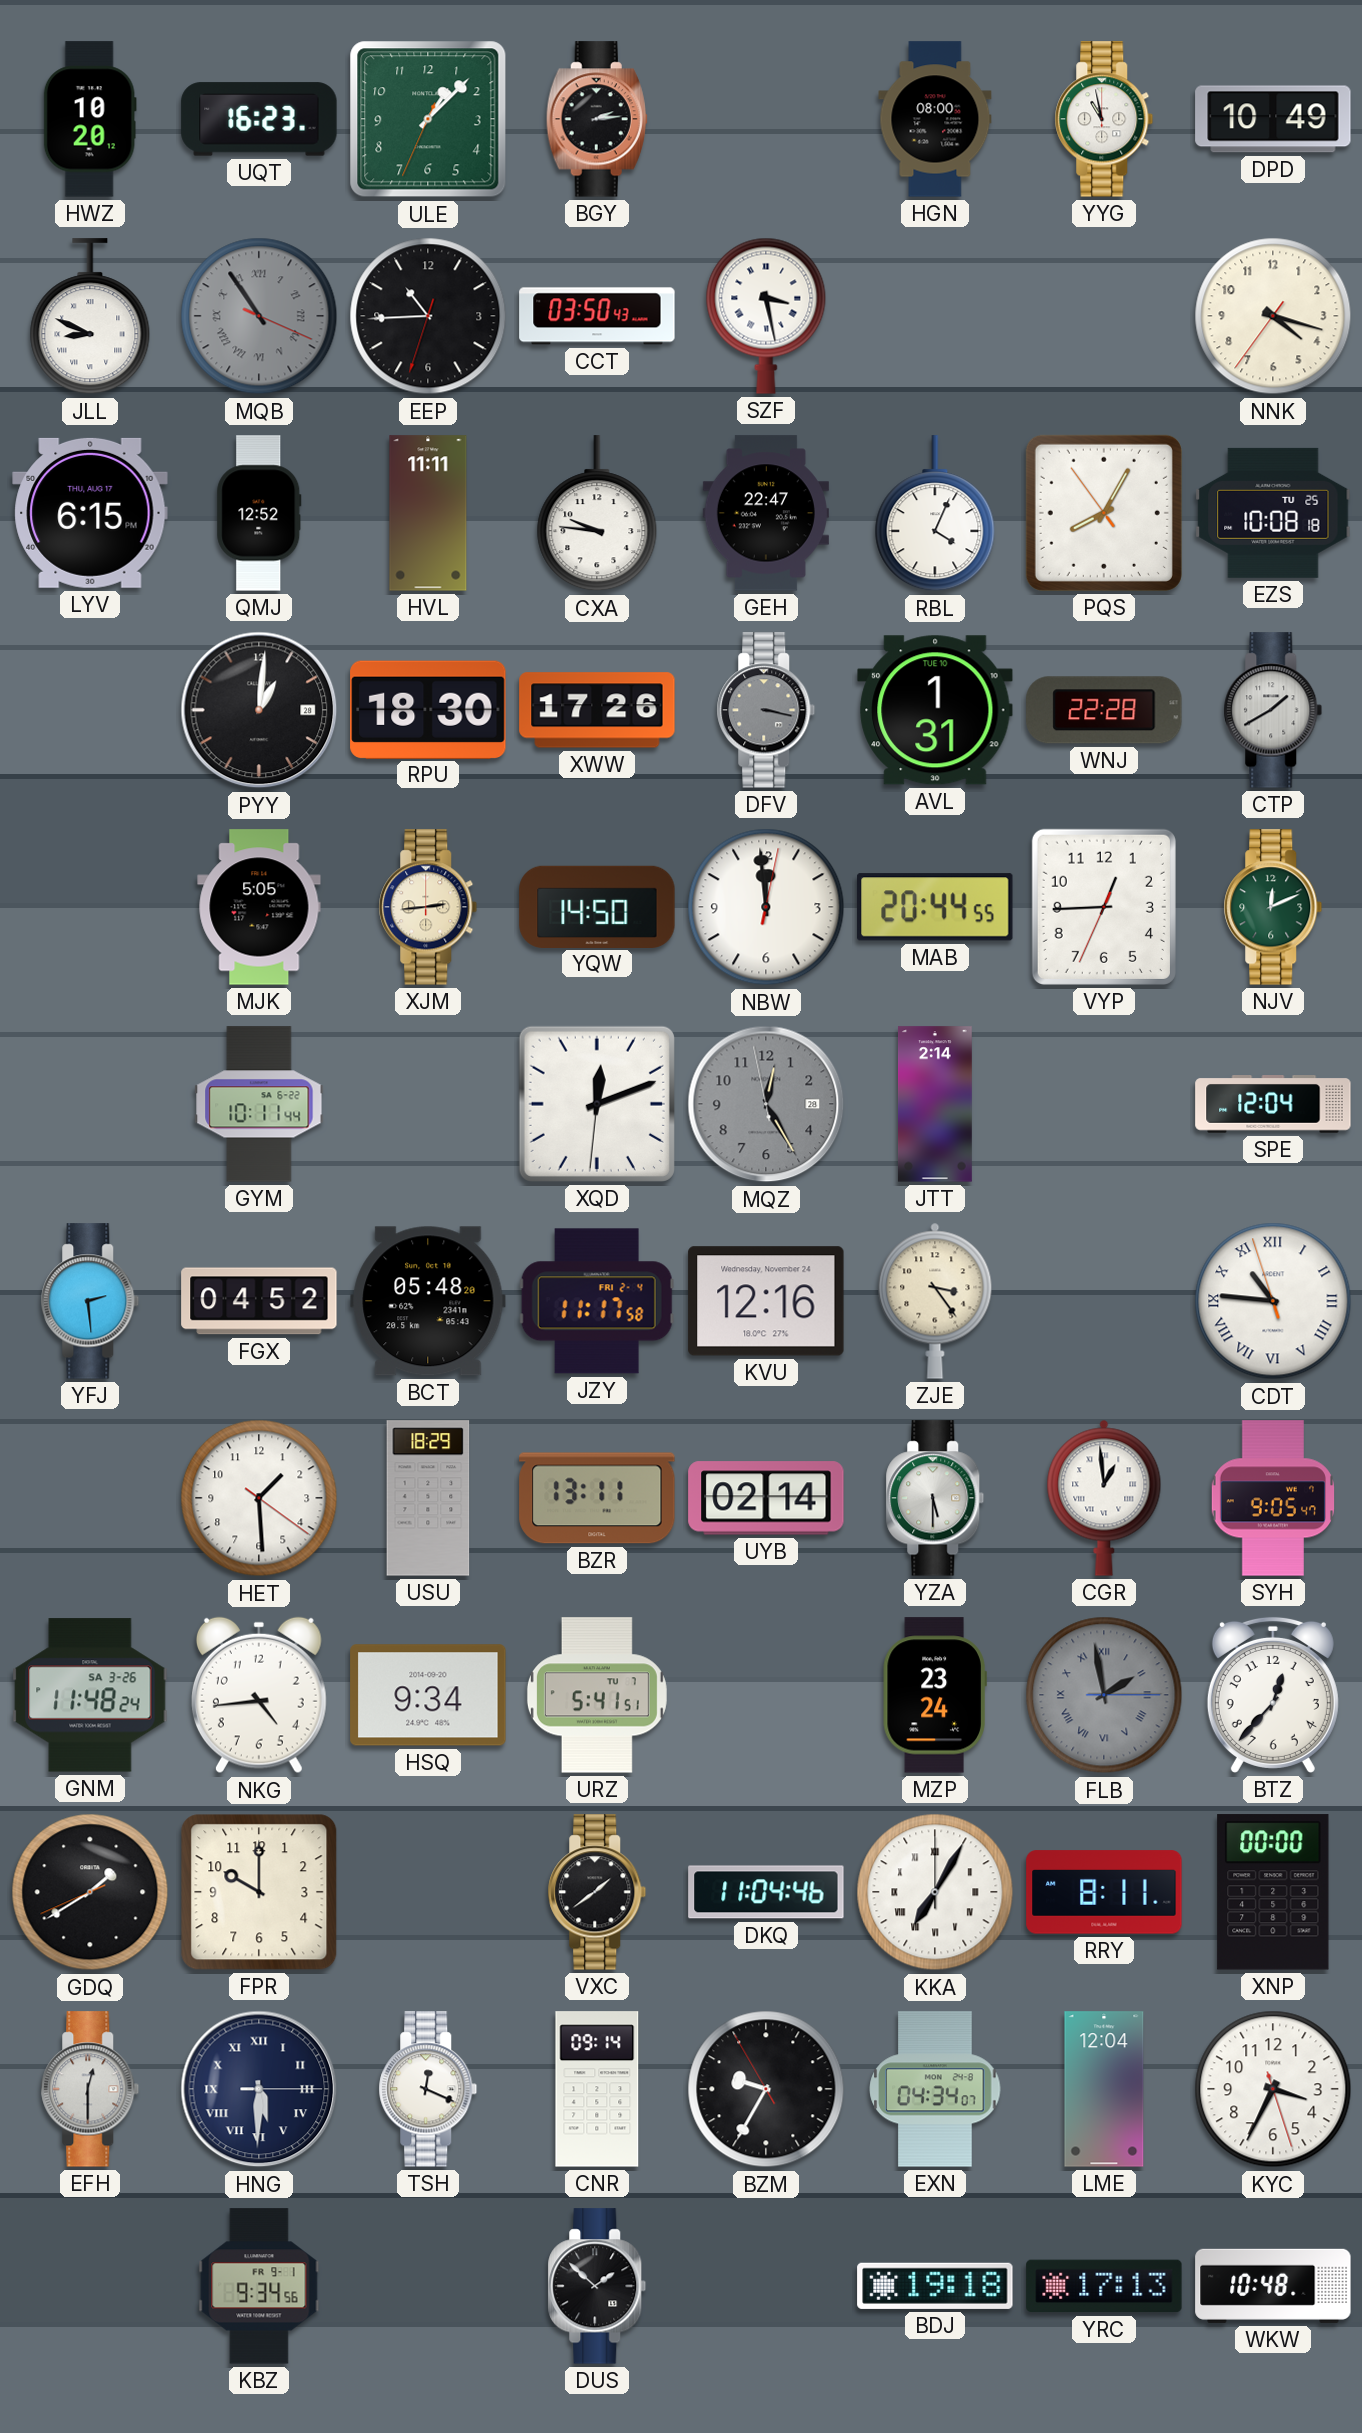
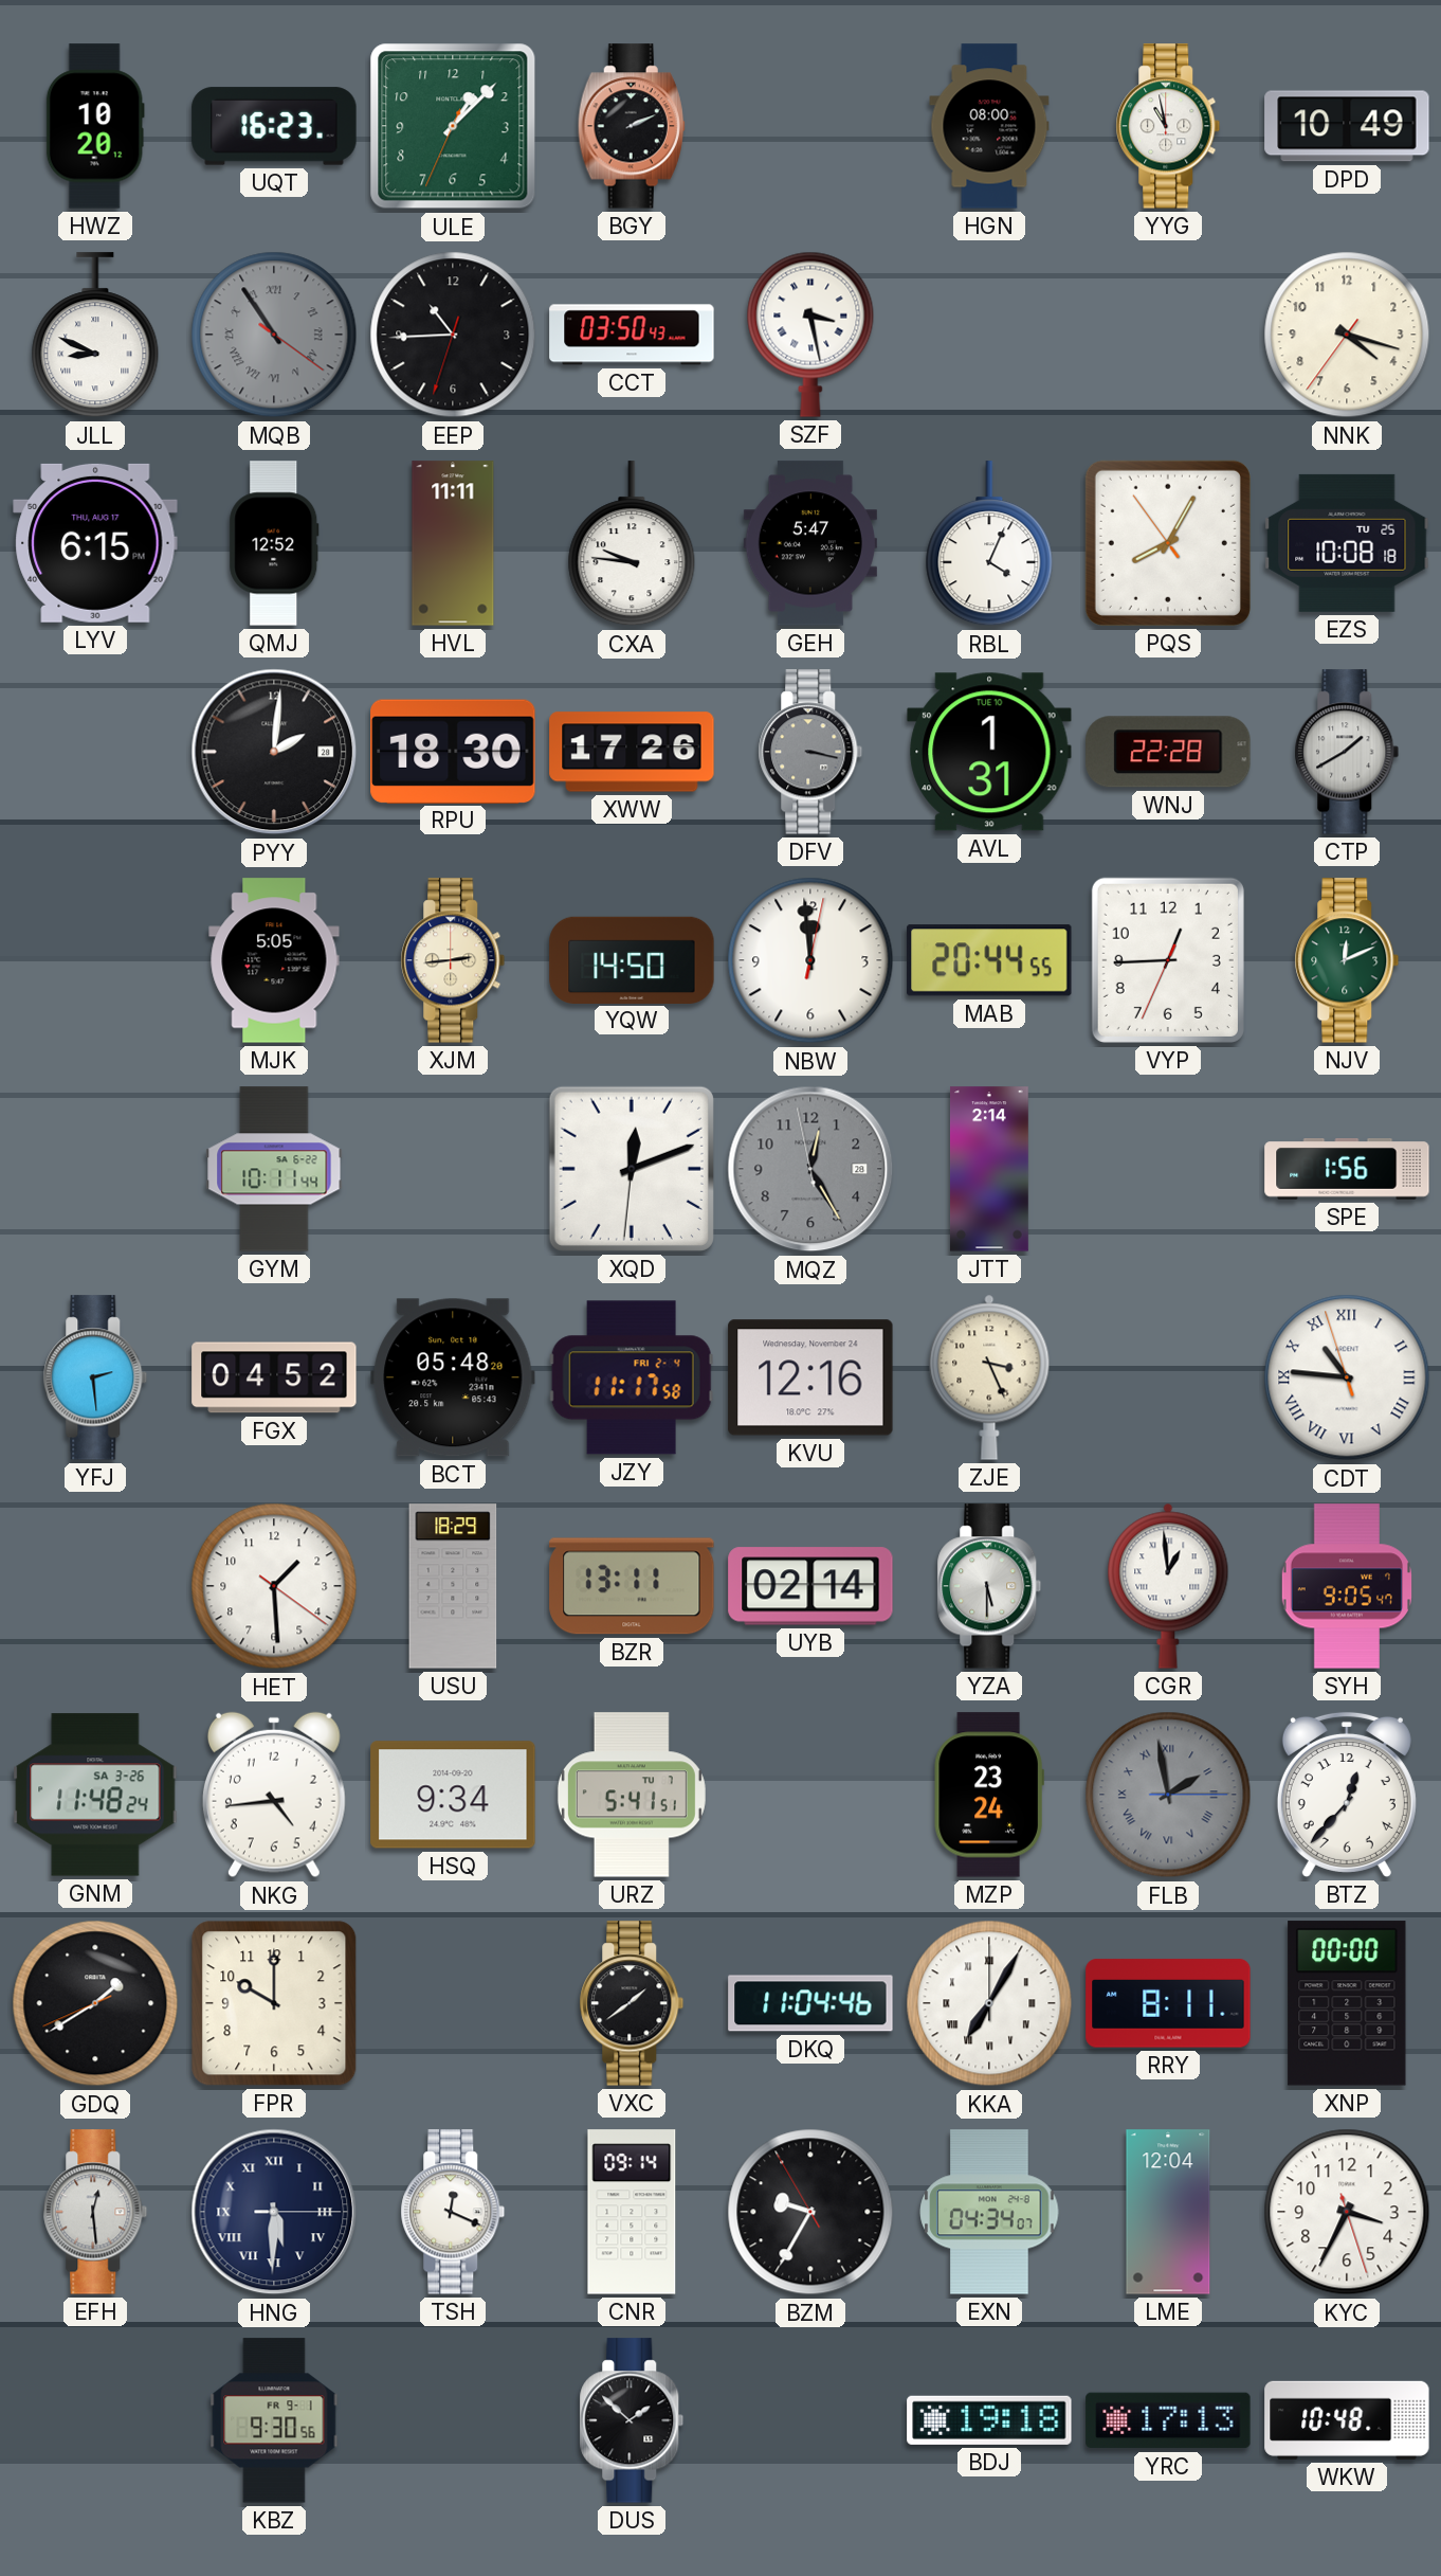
BGY: 2:14 -> 2:11
MQB: 10:54:19 -> 10:54:21
GEH: 22:47 -> 5:47
PYY: 1:01 -> 2:01
SPE: 12:04 -> 1:56
ZJE: 3:24 -> 3:26
EFH: 12:30 -> 12:29
KBZ: 9:34 -> 9:30
